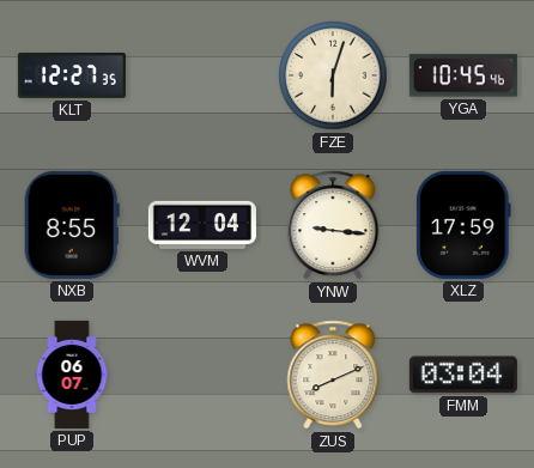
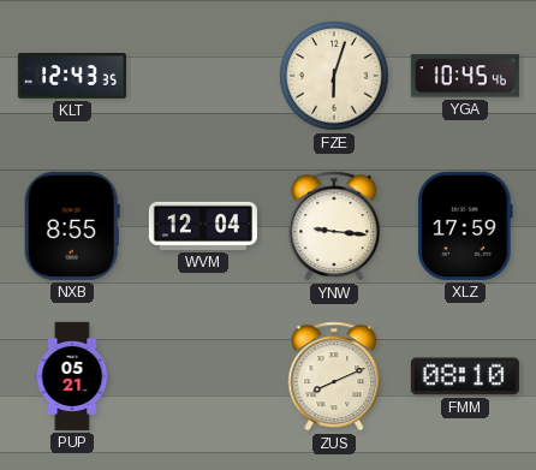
KLT: 12:27 -> 12:43
PUP: 06:07 -> 05:21
FMM: 03:04 -> 08:10
